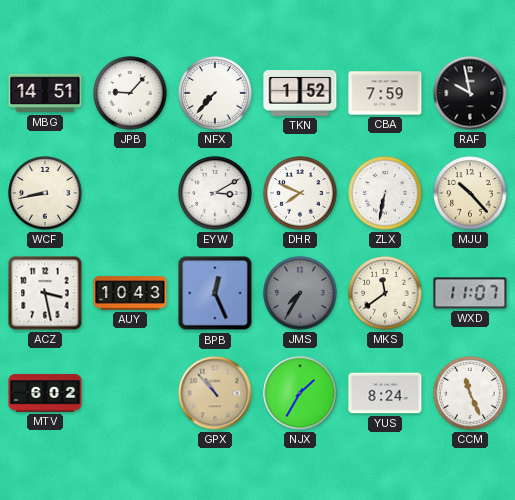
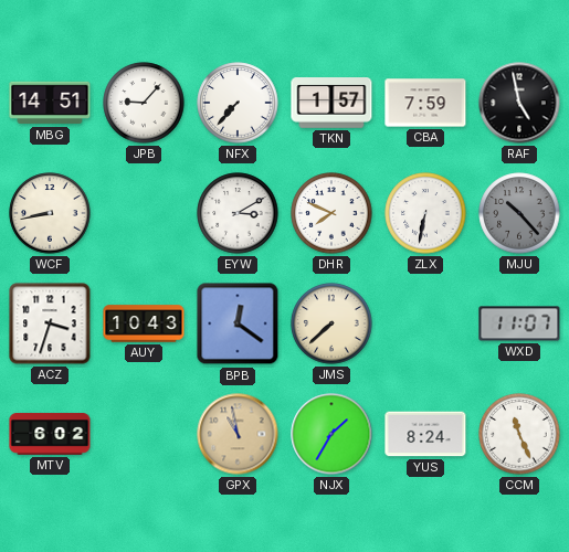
TKN: 1:52 -> 1:57
RAF: 9:58 -> 4:58
MJU dial: cream -> grey
ACZ: 3:28 -> 3:33
BPB: 12:26 -> 12:21
JMS: 7:35 -> 7:38
JMS dial: grey -> cream
MKS: 11:39 -> none
GPX: 10:53 -> 10:58
